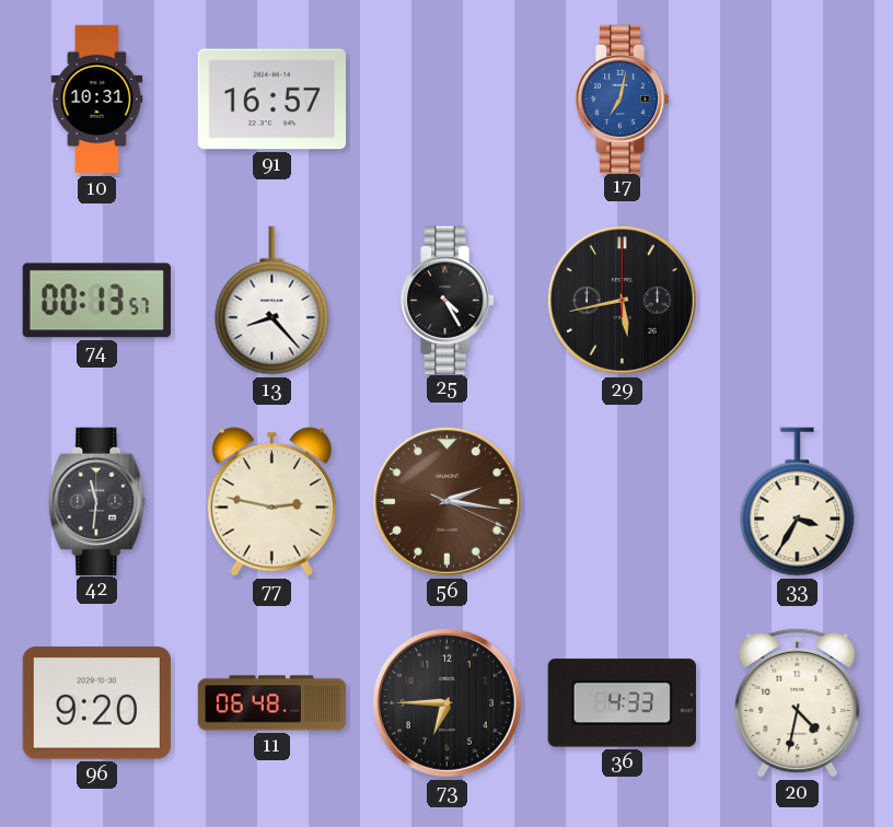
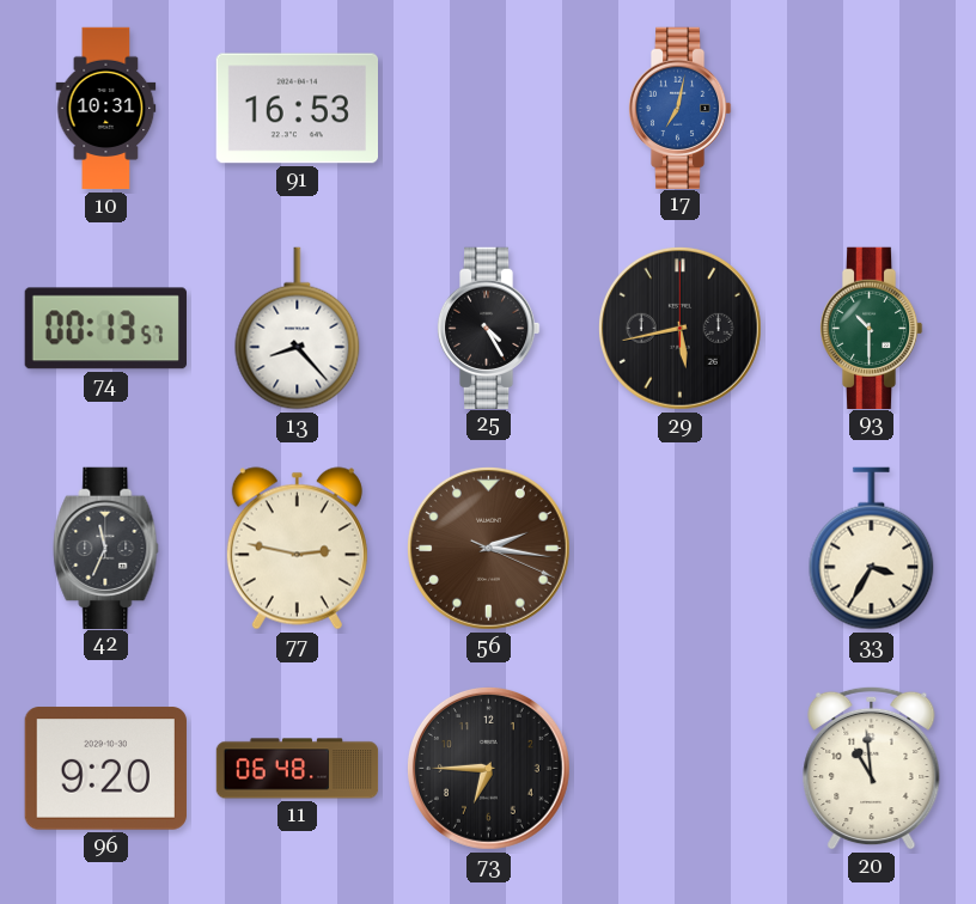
91: 16:57 -> 16:53
93: none -> 10:30
42: 11:31 -> 11:34
36: 4:33 -> none
20: 4:32 -> 10:59
